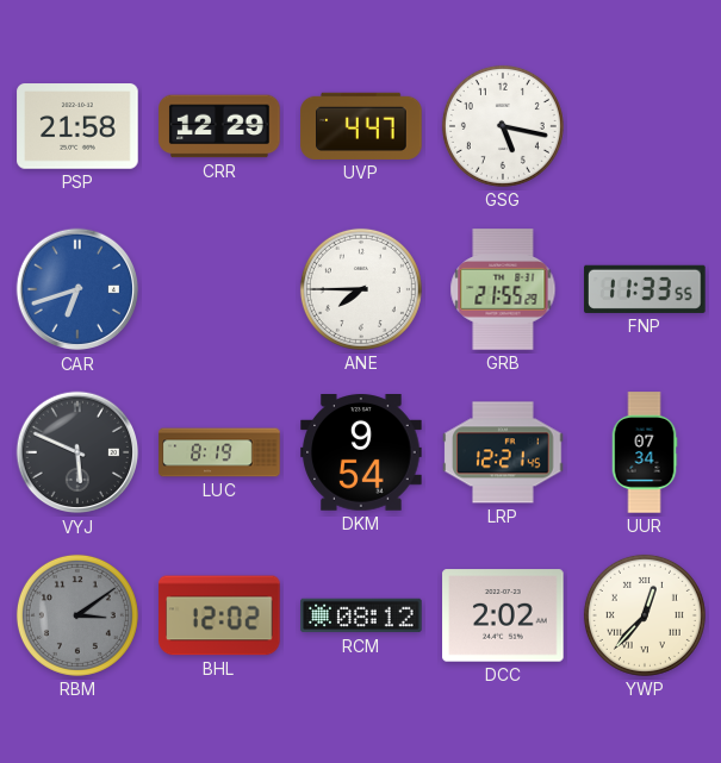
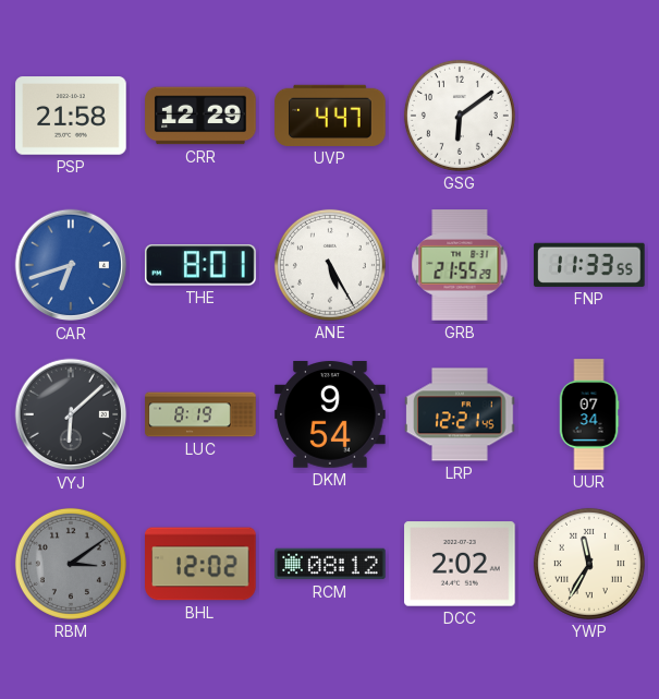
GSG: 5:17 -> 6:09
THE: none -> 8:01
ANE: 7:45 -> 5:25
VYJ: 5:49 -> 6:08
YWP: 12:37 -> 11:35
